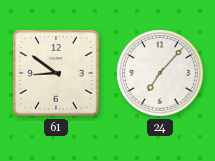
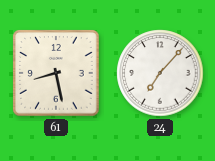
61: 8:51 -> 8:28
